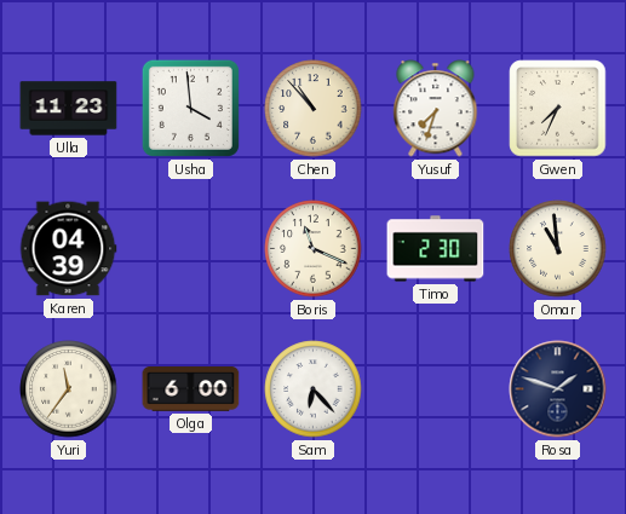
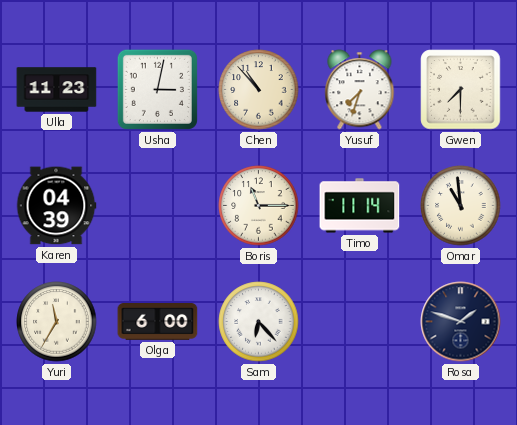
Usha: 3:59 -> 3:02
Gwen: 7:34 -> 7:30
Boris: 11:19 -> 11:15
Timo: 2:30 -> 11:14
Yuri: 11:36 -> 11:35
